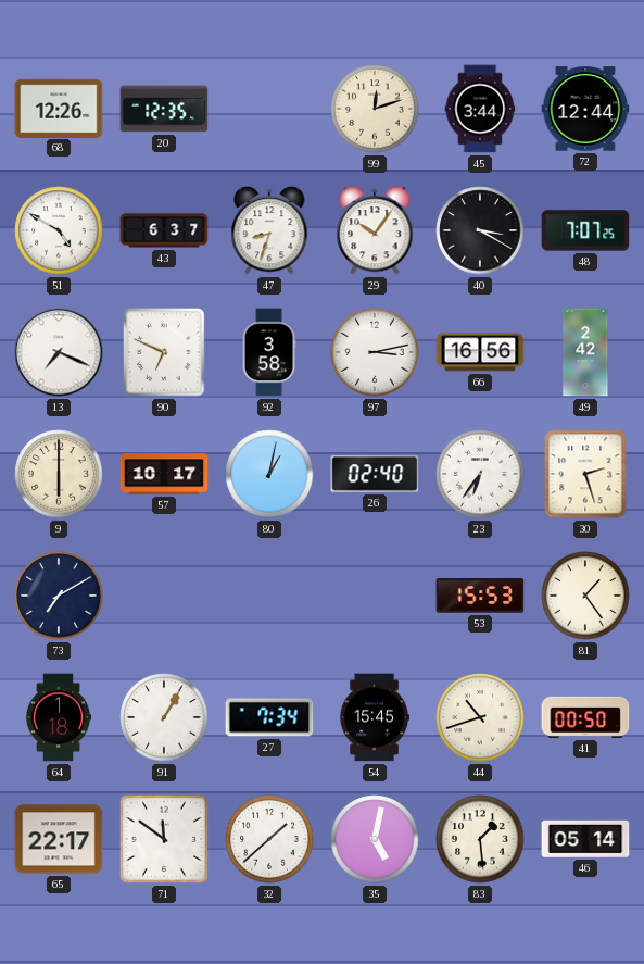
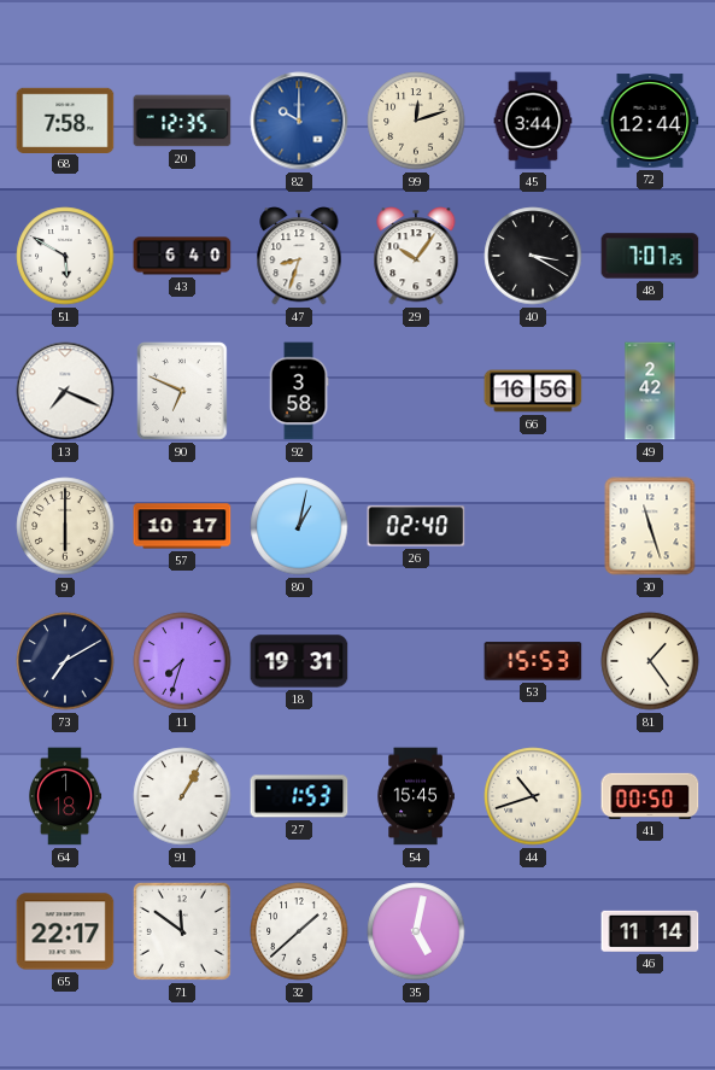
68: 12:26 -> 7:58
82: none -> 10:00
51: 4:50 -> 5:50
43: 6:37 -> 6:40
97: 3:13 -> none
23: 6:36 -> none
30: 2:27 -> 11:27
11: none -> 7:33
18: none -> 19:31
27: 7:34 -> 1:53
83: 1:29 -> none
46: 05:14 -> 11:14
